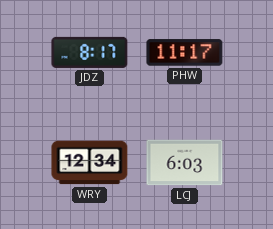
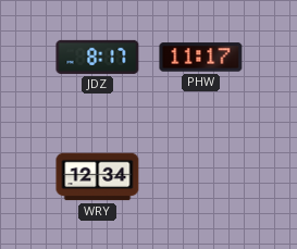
LCJ: 6:03 -> none
